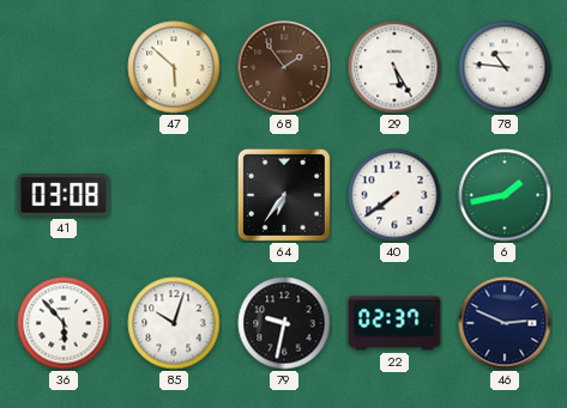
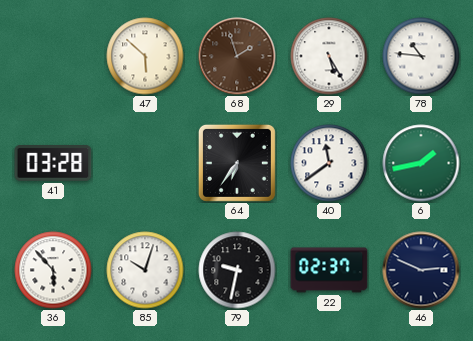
68: 1:54 -> 1:57
41: 03:08 -> 03:28
40: 7:39 -> 11:39
